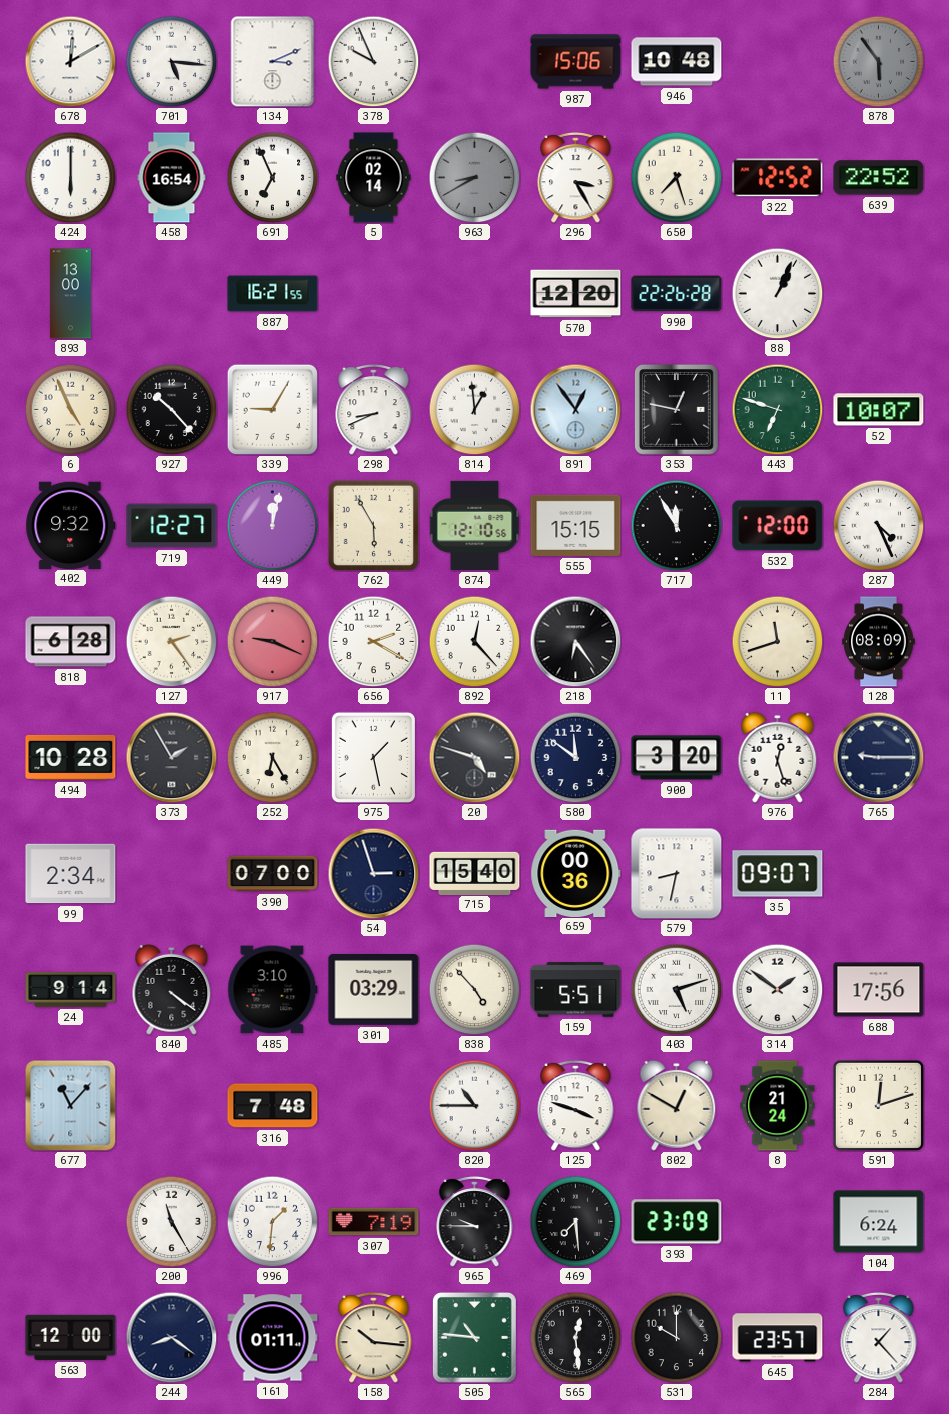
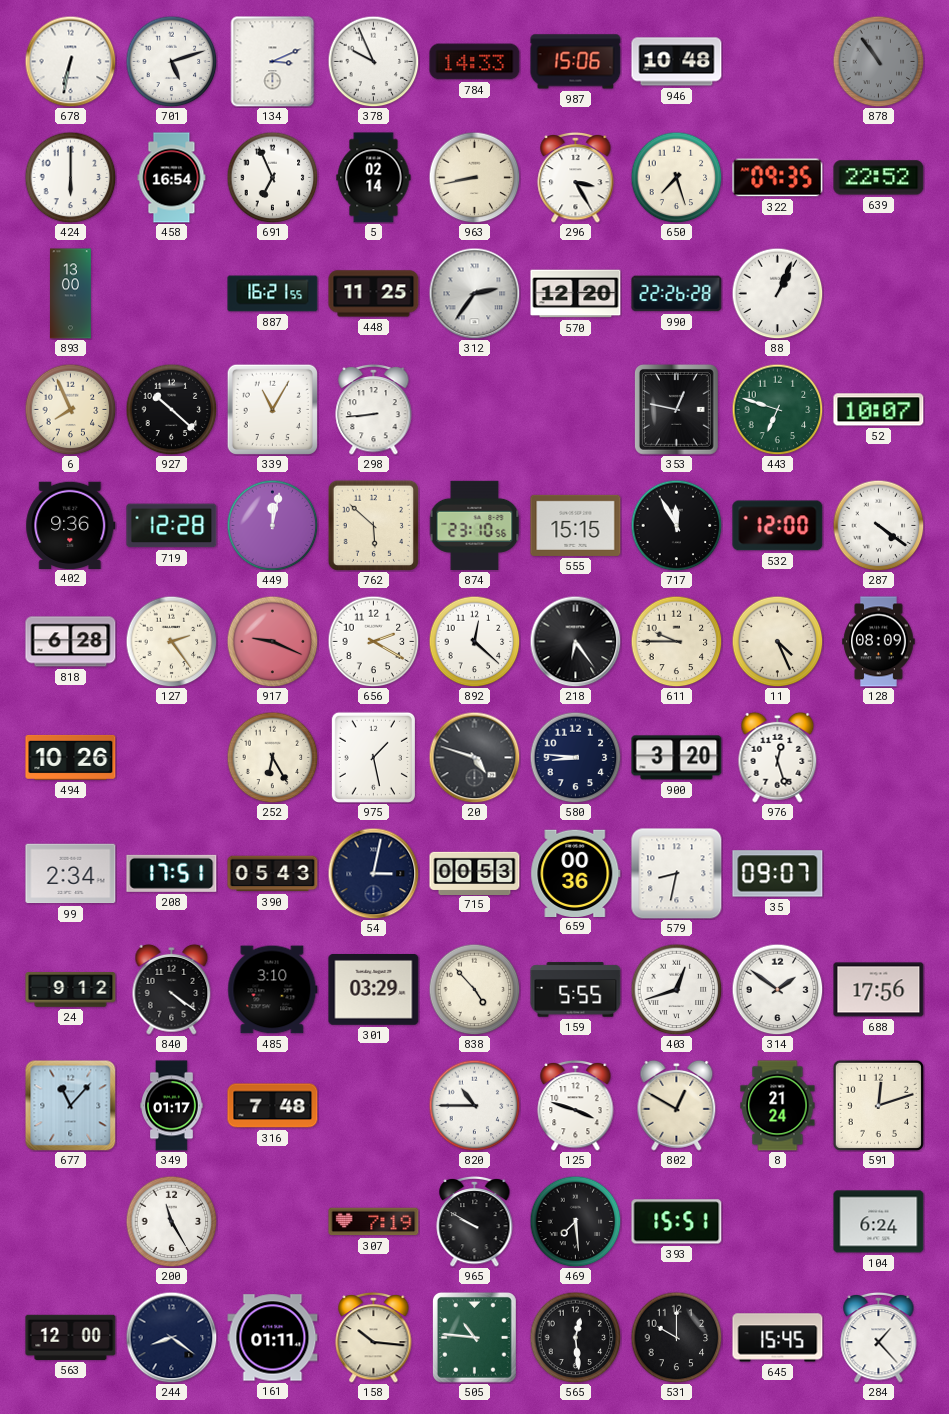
678: 12:10 -> 6:32
701: 5:16 -> 5:12
784: none -> 14:33
878: 5:54 -> 10:54
963: 8:40 -> 8:43
963 dial: grey -> cream
322: 12:52 -> 09:35
448: none -> 11:25
312: none -> 2:36
6: 4:56 -> 7:56
927: 10:23 -> 10:22
339: 9:05 -> 11:05
298: 8:41 -> 8:44
814: 12:59 -> none
891: 12:54 -> none
402: 9:32 -> 9:36
719: 12:27 -> 12:28
762: 5:55 -> 5:52
874: 12:10 -> 23:10
287: 4:26 -> 4:21
892: 12:23 -> 12:22
611: none -> 9:45
11: 11:42 -> 4:26
494: 10:28 -> 10:26
373: 1:55 -> none
580: 11:51 -> 8:46
765: 9:15 -> none
208: none -> 17:51
390: 07:00 -> 05:43
54: 2:57 -> 3:02
715: 15:40 -> 00:53
24: 9:14 -> 9:12
159: 5:51 -> 5:55
403: 5:12 -> 12:42
349: none -> 01:17
996: 1:31 -> none
965: 9:45 -> 9:50
393: 23:09 -> 15:51
645: 23:57 -> 15:45
